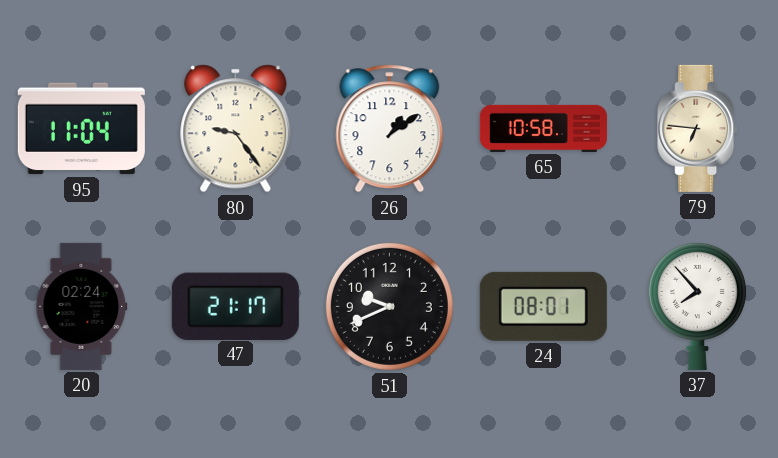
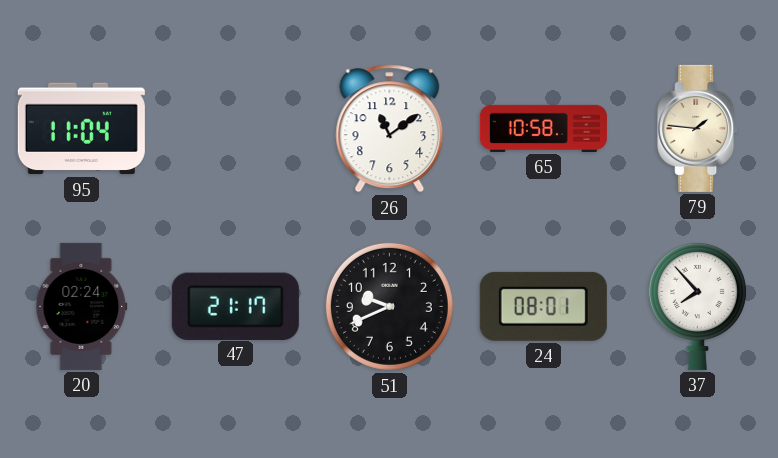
80: 9:24 -> none
26: 1:09 -> 11:09
79: 6:46 -> 1:46
